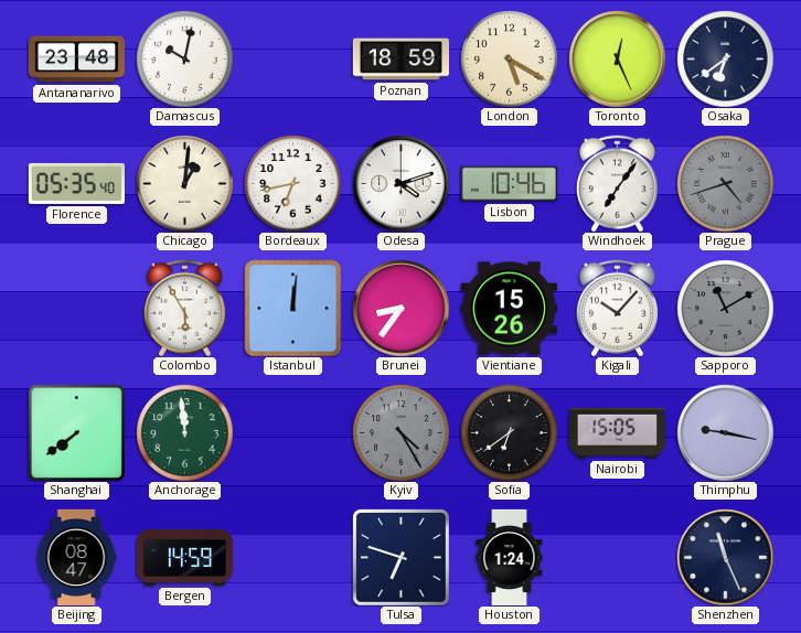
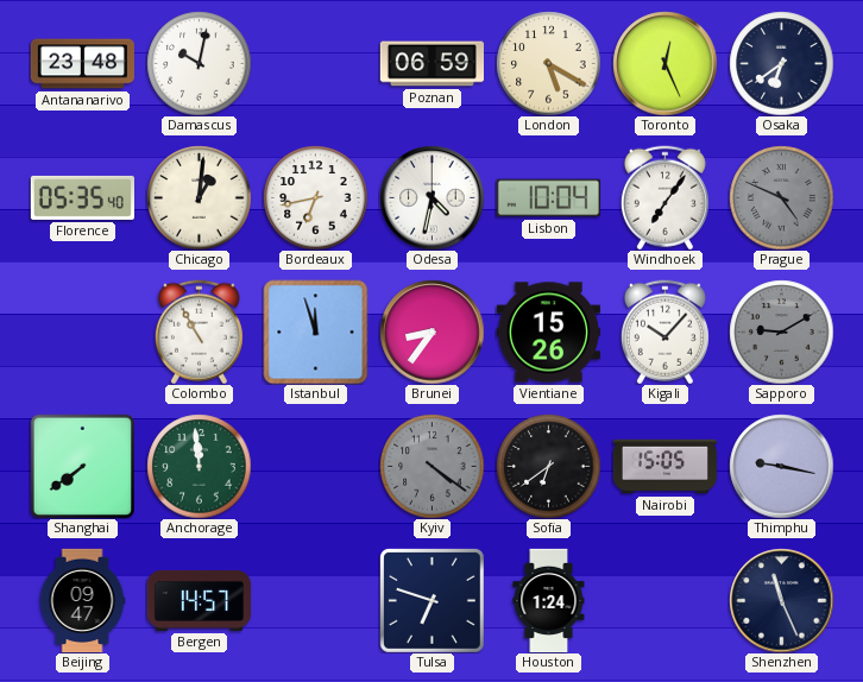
Poznan: 18:59 -> 06:59
Odesa: 4:12 -> 4:32
Lisbon: 10:46 -> 10:04
Prague: 4:42 -> 4:49
Colombo: 5:55 -> 10:55
Istanbul: 12:01 -> 11:57
Sapporo: 11:10 -> 9:10
Kyiv: 4:25 -> 4:21
Beijing: 08:47 -> 09:47
Bergen: 14:59 -> 14:57
